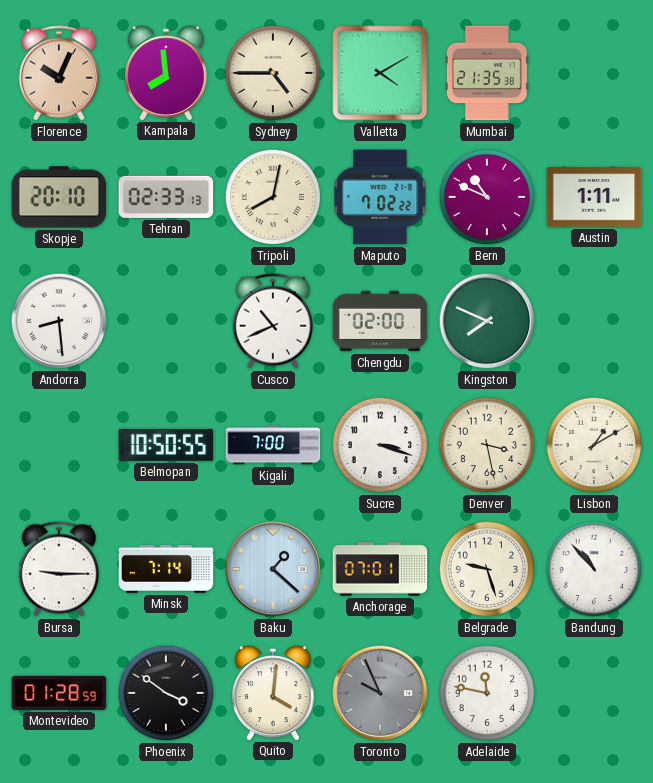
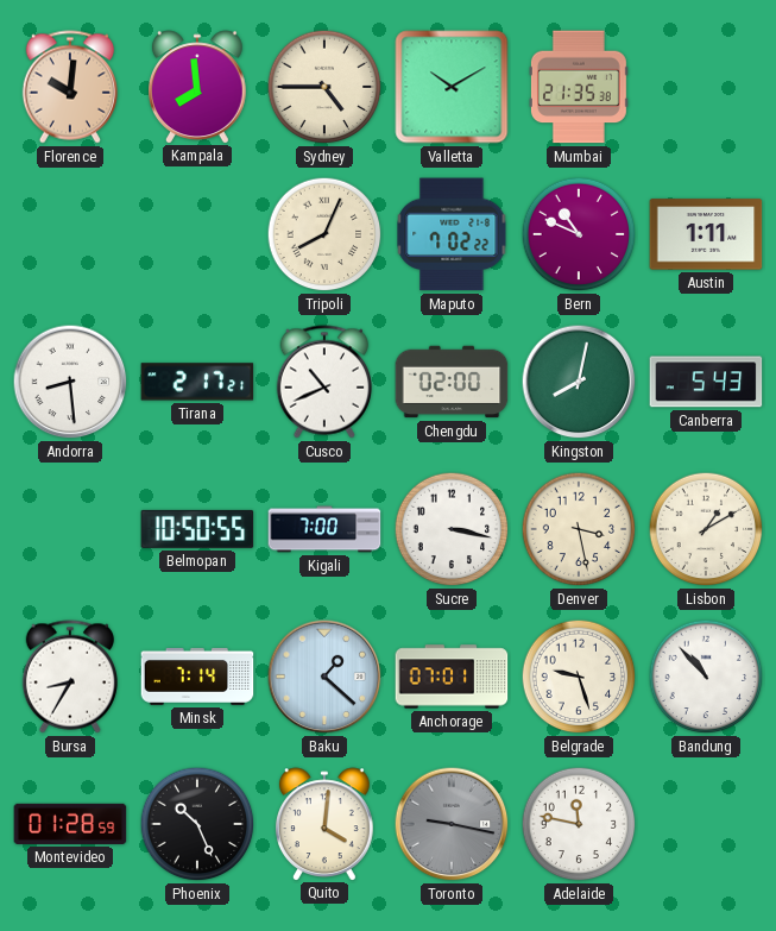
Florence: 10:04 -> 10:01
Valletta: 4:10 -> 10:10
Skopje: 20:10 -> none
Tehran: 02:33 -> none
Tripoli: 8:02 -> 8:04
Tirana: none -> 2:17
Kingston: 7:49 -> 8:02
Canberra: none -> 5:43
Sucre: 3:18 -> 3:17
Bursa: 9:15 -> 8:35
Phoenix: 3:51 -> 10:26
Toronto: 9:56 -> 9:17
